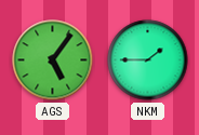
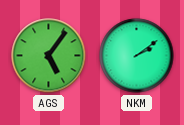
NKM: 1:45 -> 2:09
